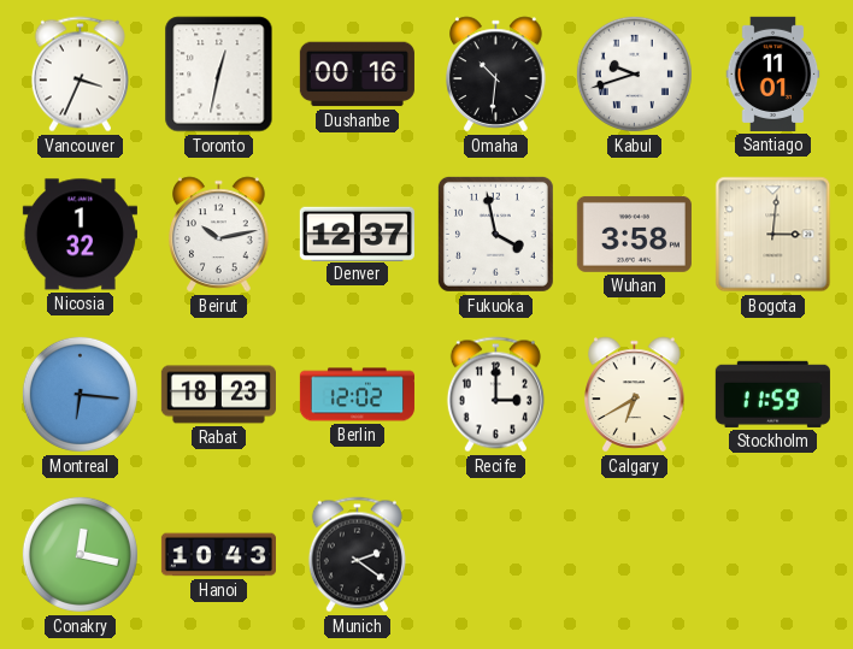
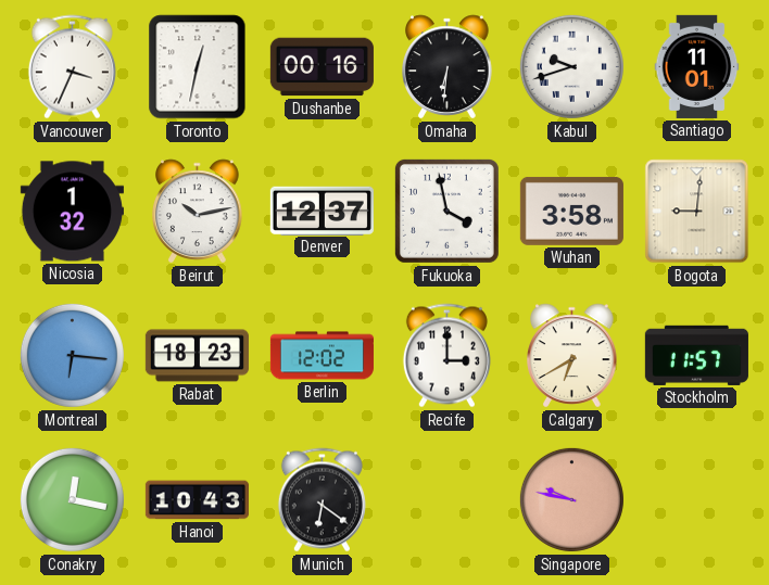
Omaha: 10:31 -> 6:31
Bogota: 3:01 -> 9:01
Stockholm: 11:59 -> 11:57
Munich: 2:21 -> 6:21
Singapore: none -> 9:47
